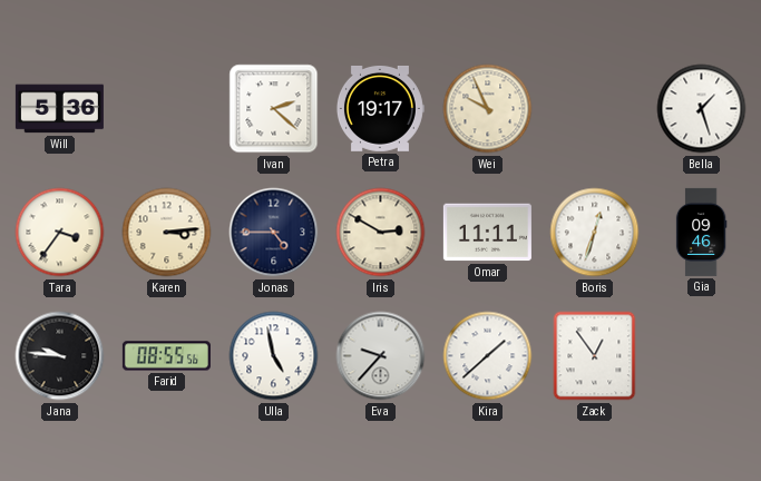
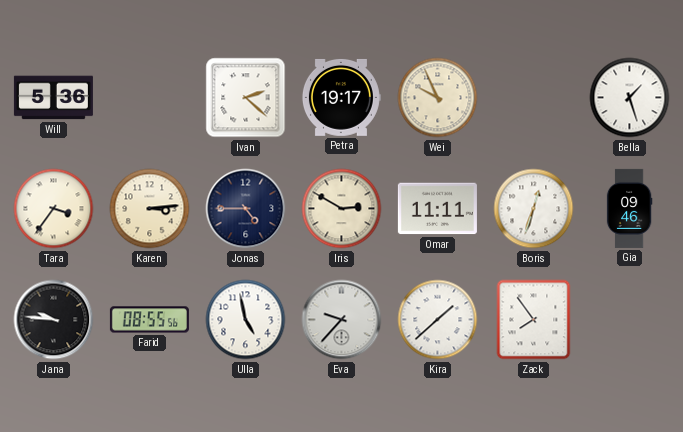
Zack: 12:54 -> 7:54
